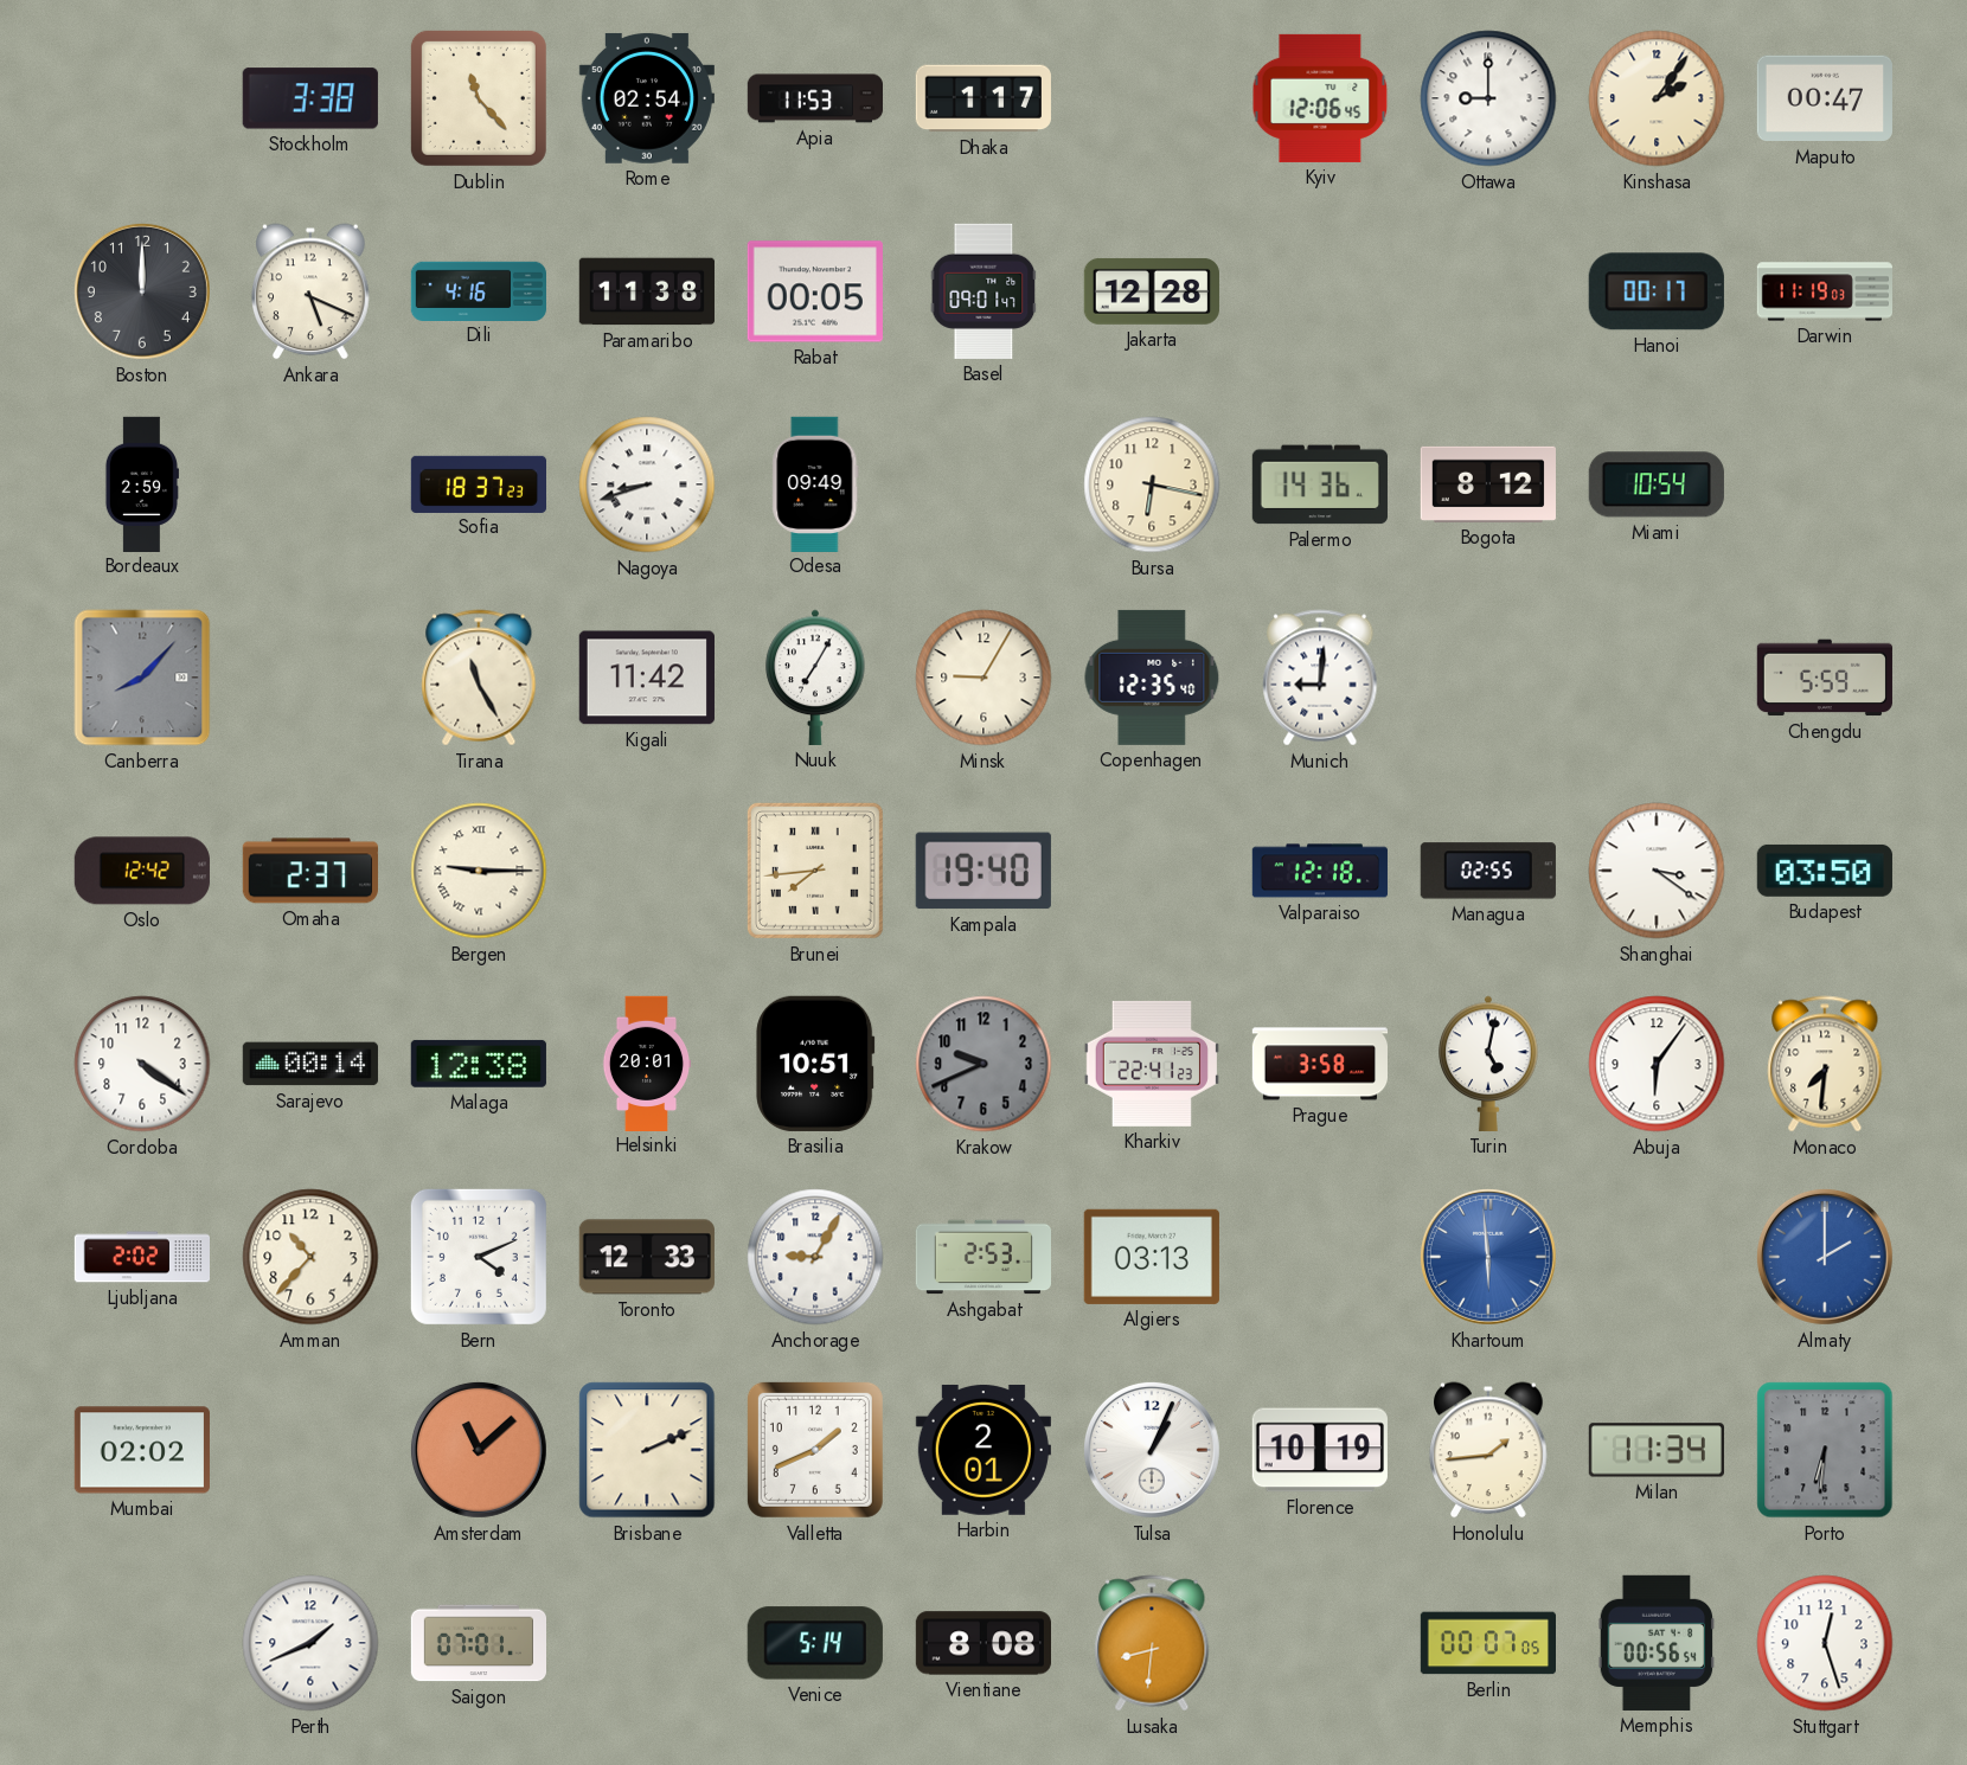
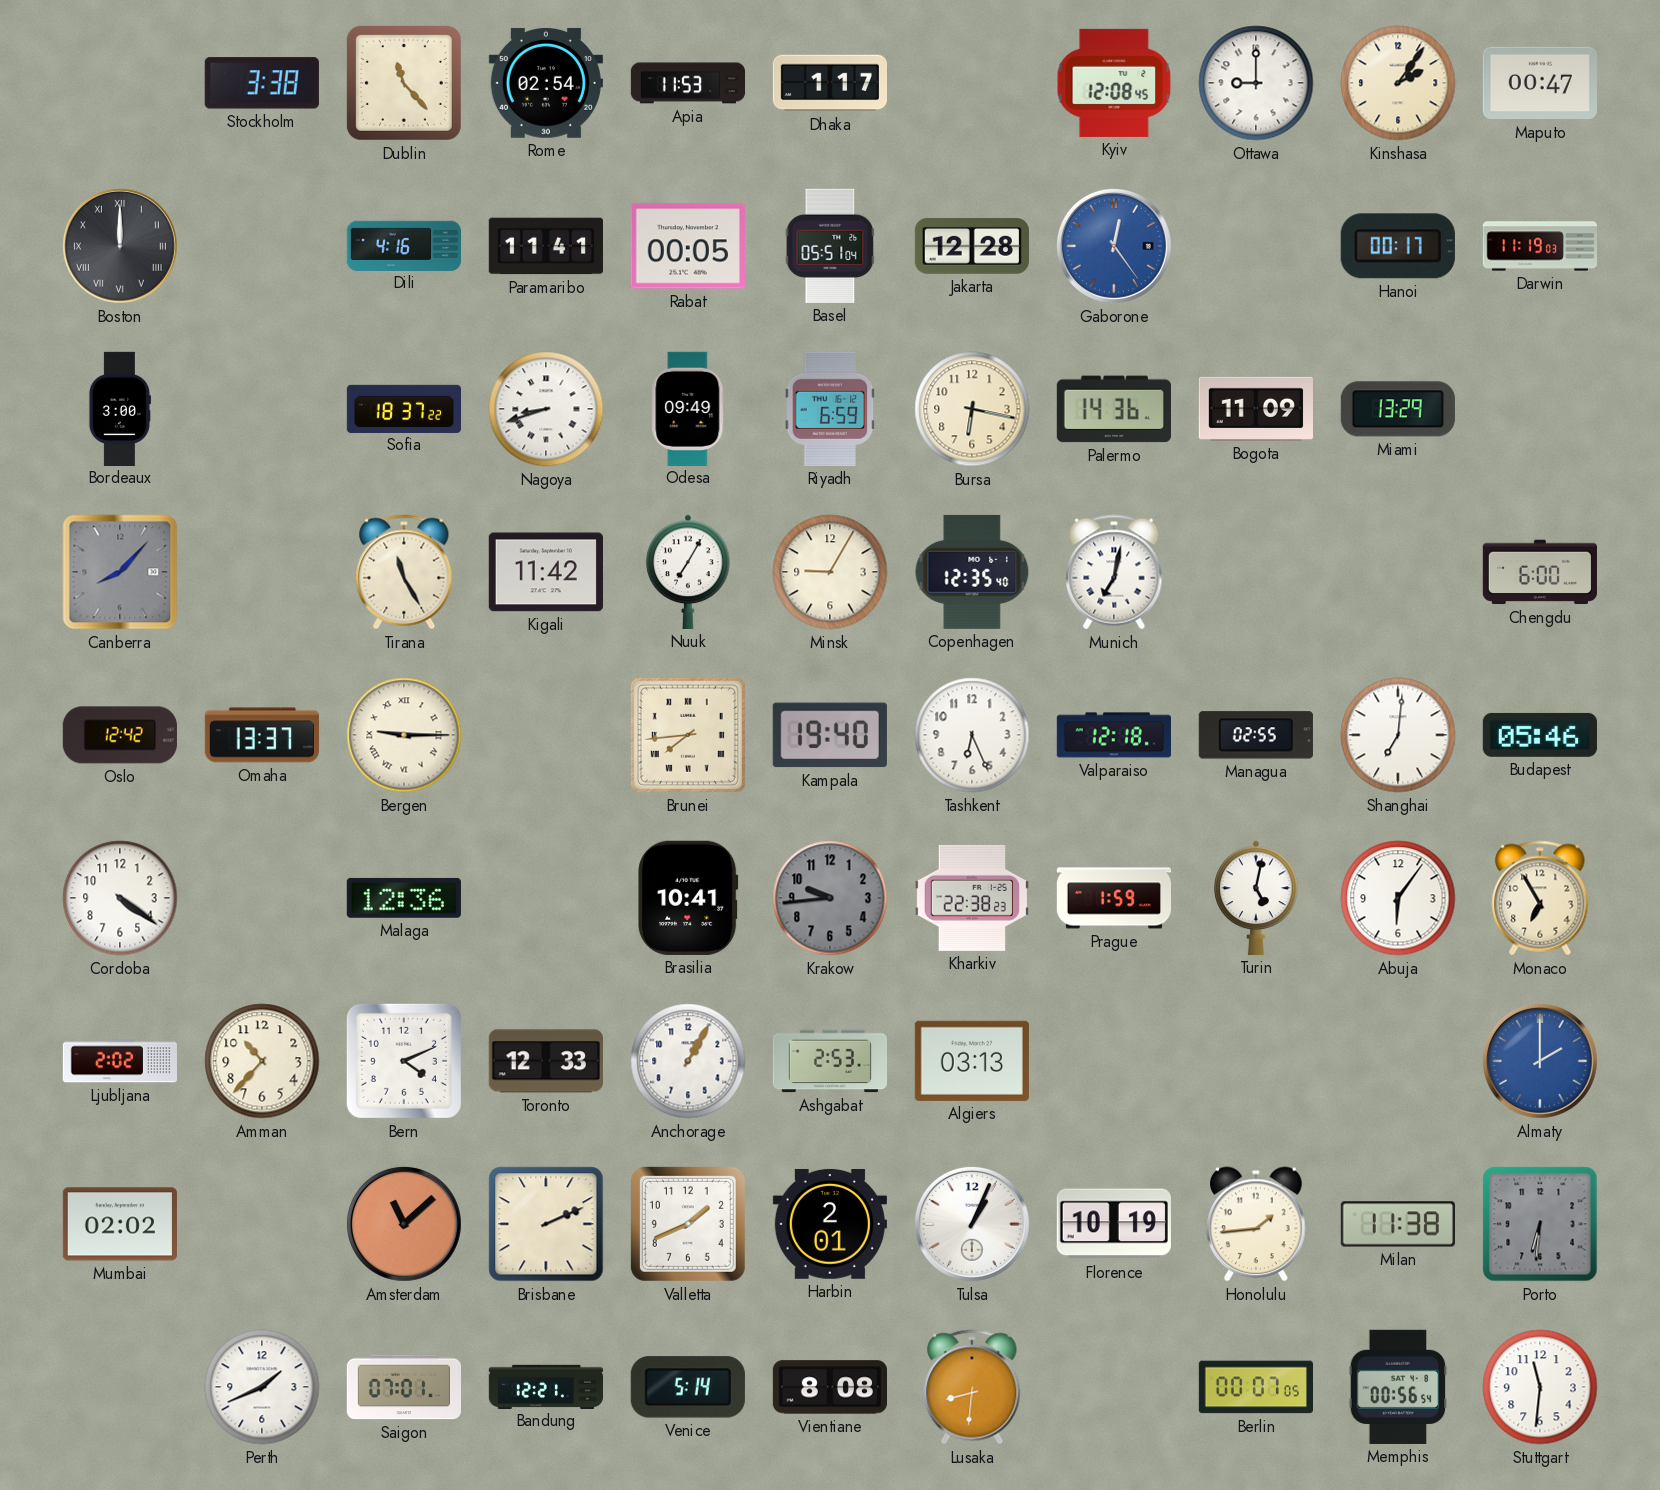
Kyiv: 12:06 -> 12:08
Boston numerals: Arabic -> Roman
Ankara: 5:19 -> none
Paramaribo: 11:38 -> 11:41
Basel: 09:01 -> 05:51
Gaborone: none -> 12:24
Bordeaux: 2:59 -> 3:00
Sofia: 18:37:23 -> 18:37:22
Riyadh: none -> 6:59
Bogota: 8:12 -> 11:09
Miami: 10:54 -> 13:29
Munich: 9:01 -> 7:02
Chengdu: 5:59 -> 6:00
Omaha: 2:37 -> 13:37
Tashkent: none -> 6:26
Shanghai: 3:21 -> 7:01
Budapest: 03:50 -> 05:46
Sarajevo: 00:14 -> none
Malaga: 12:38 -> 12:36
Helsinki: 20:01 -> none
Brasilia: 10:51 -> 10:41
Krakow: 9:41 -> 9:44
Kharkiv: 22:41 -> 22:38
Prague: 3:58 -> 1:59
Monaco: 7:31 -> 6:55
Anchorage: 9:05 -> 1:05
Khartoum: 5:59 -> none
Milan: 11:34 -> 11:38
Bandung: none -> 12:21
Stuttgart: 12:27 -> 11:31
